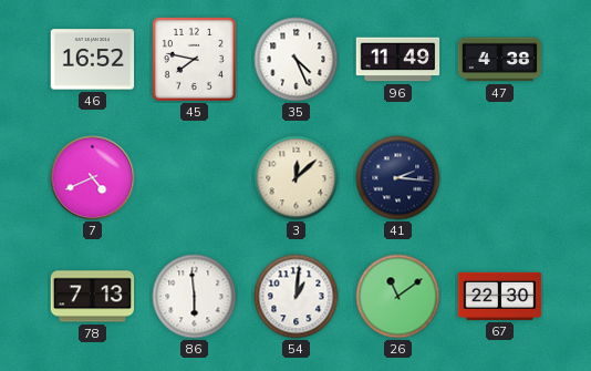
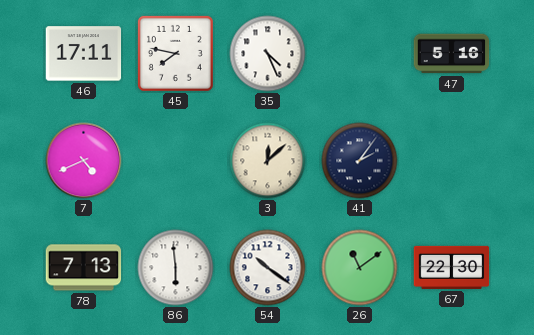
46: 16:52 -> 17:11
96: 11:49 -> none
47: 4:38 -> 5:16
41: 2:16 -> 2:06
54: 1:01 -> 10:21
